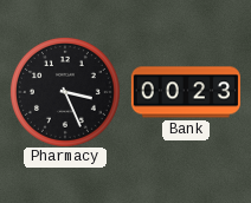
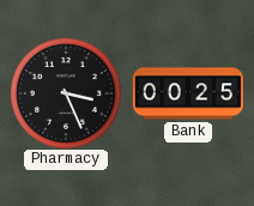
Bank: 00:23 -> 00:25
